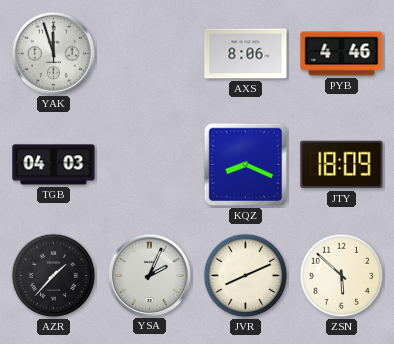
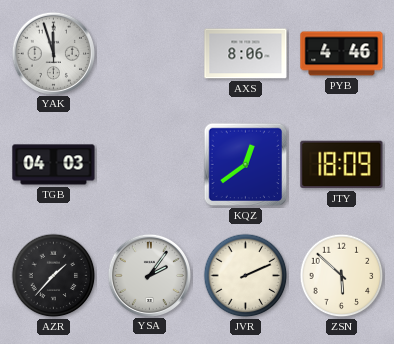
KQZ: 8:19 -> 12:39
YSA: 2:04 -> 2:06
JVR: 8:11 -> 2:11
